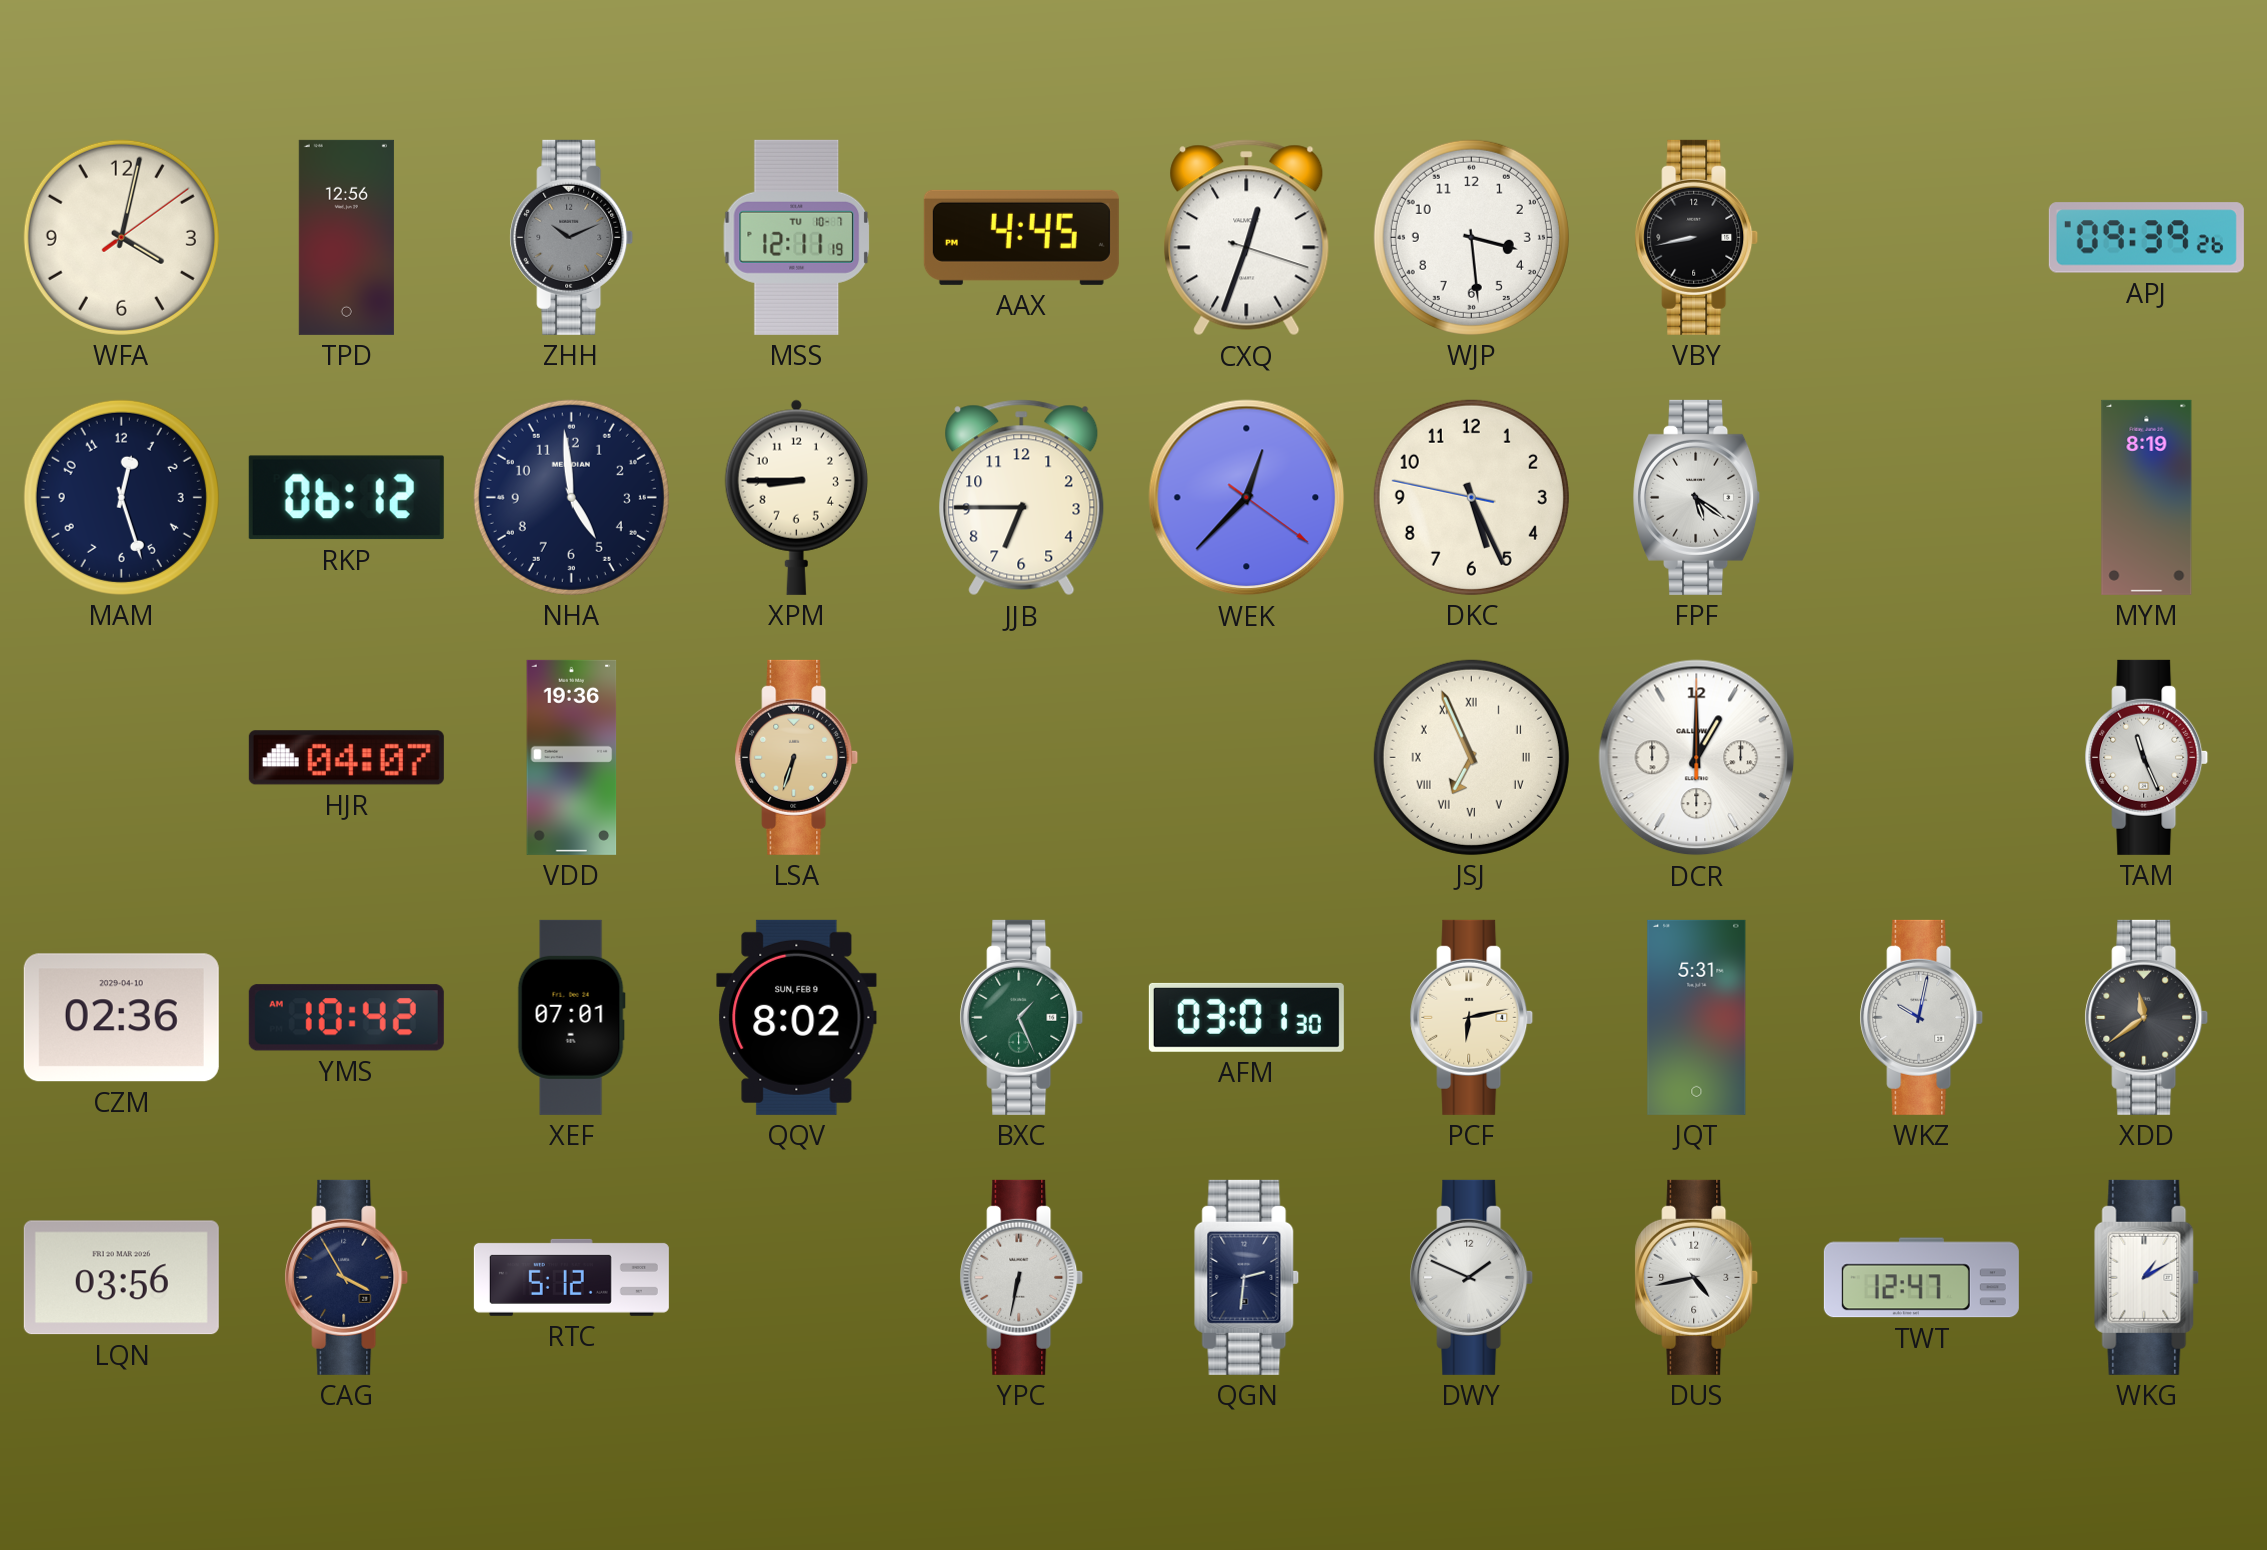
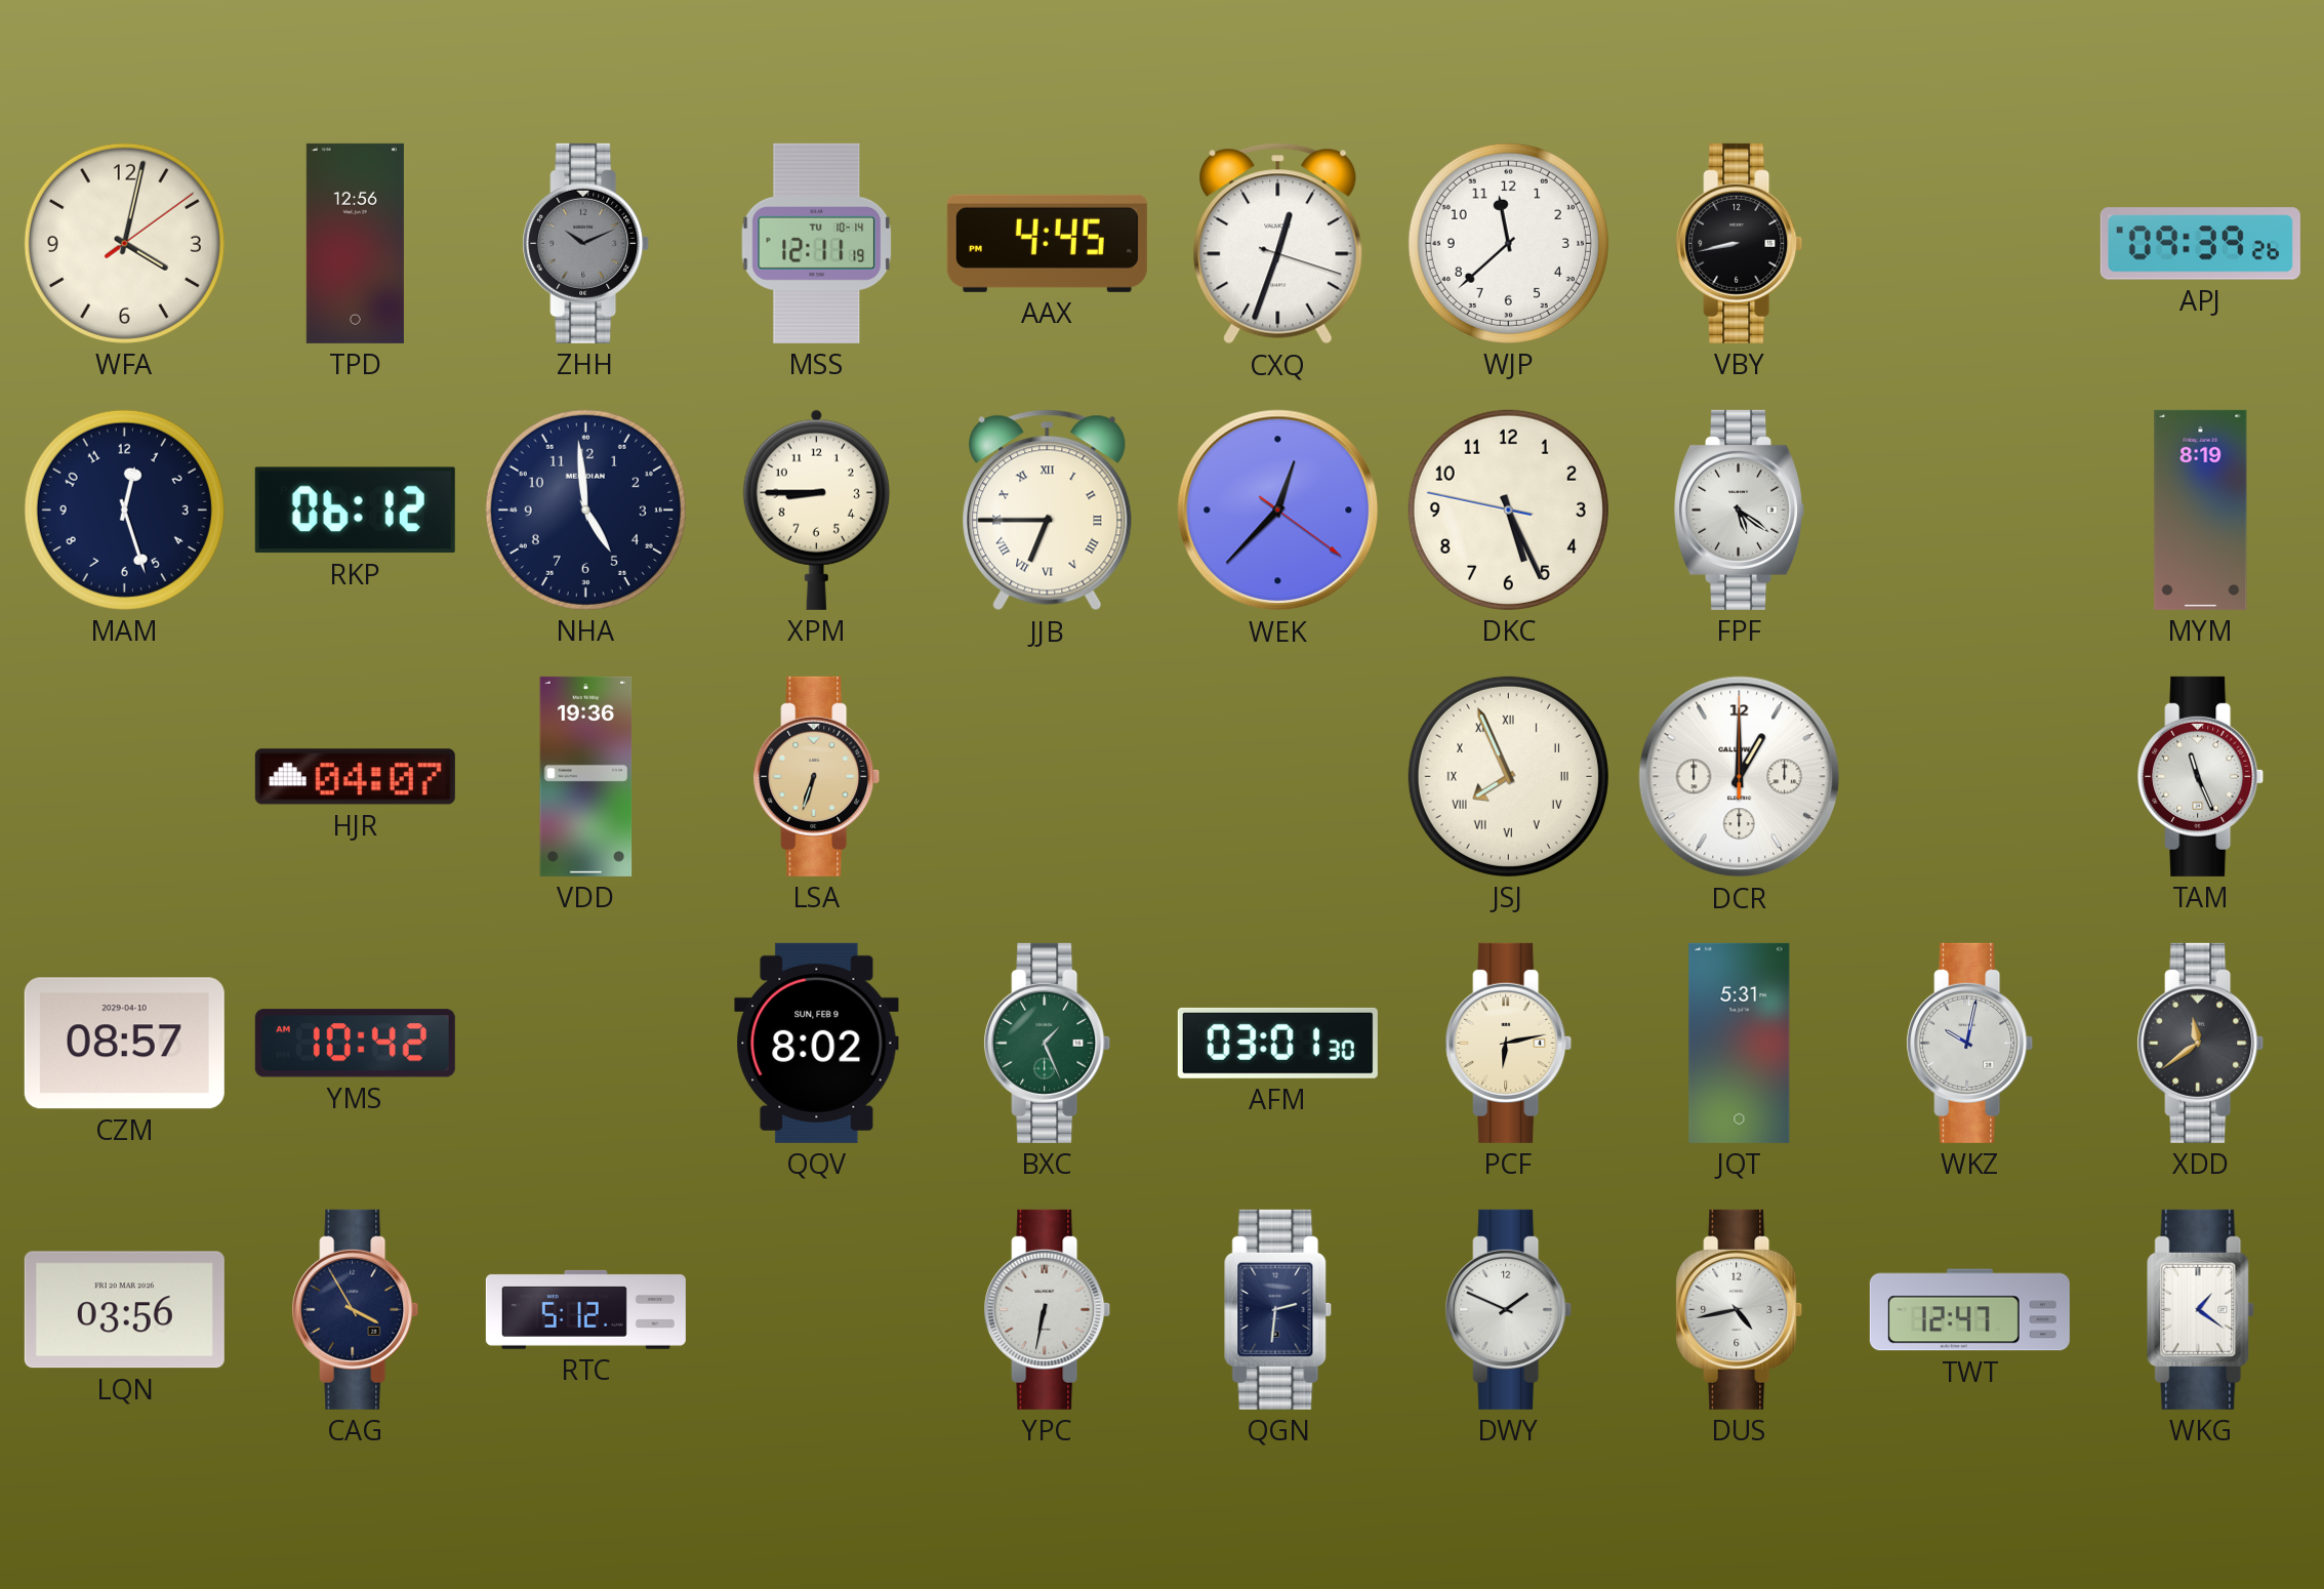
MSS date: TU 10-7 -> TU 10-14
WJP: 3:29 -> 11:38
JJB numerals: Arabic -> Roman
JSJ: 6:56 -> 7:56
CZM: 02:36 -> 08:57
XEF: 07:01 -> none
WKG: 1:10 -> 1:21
